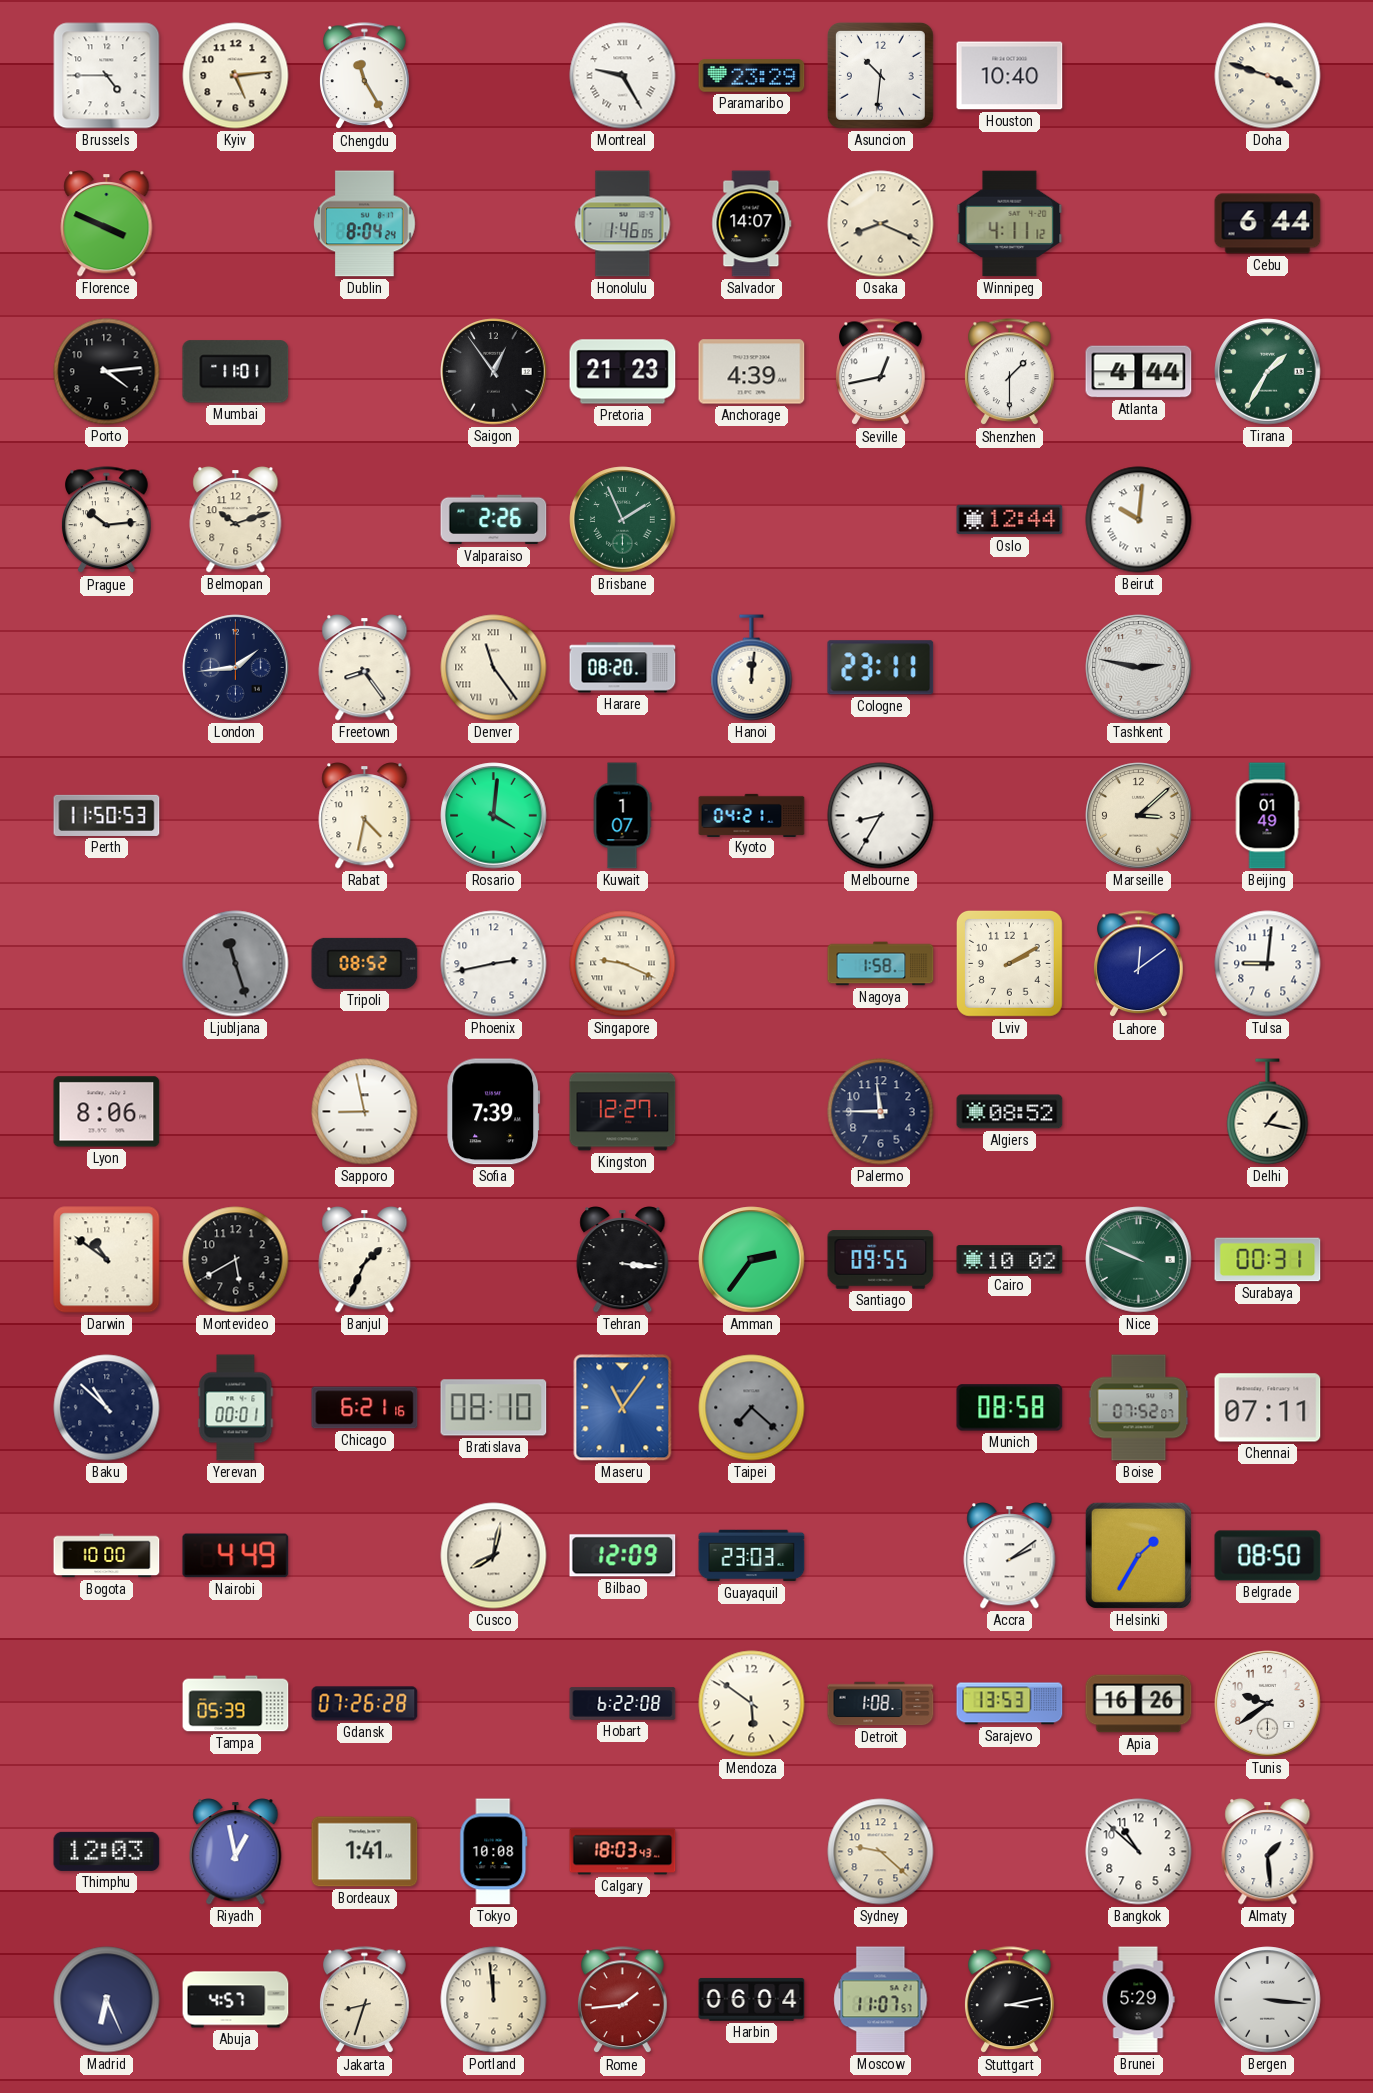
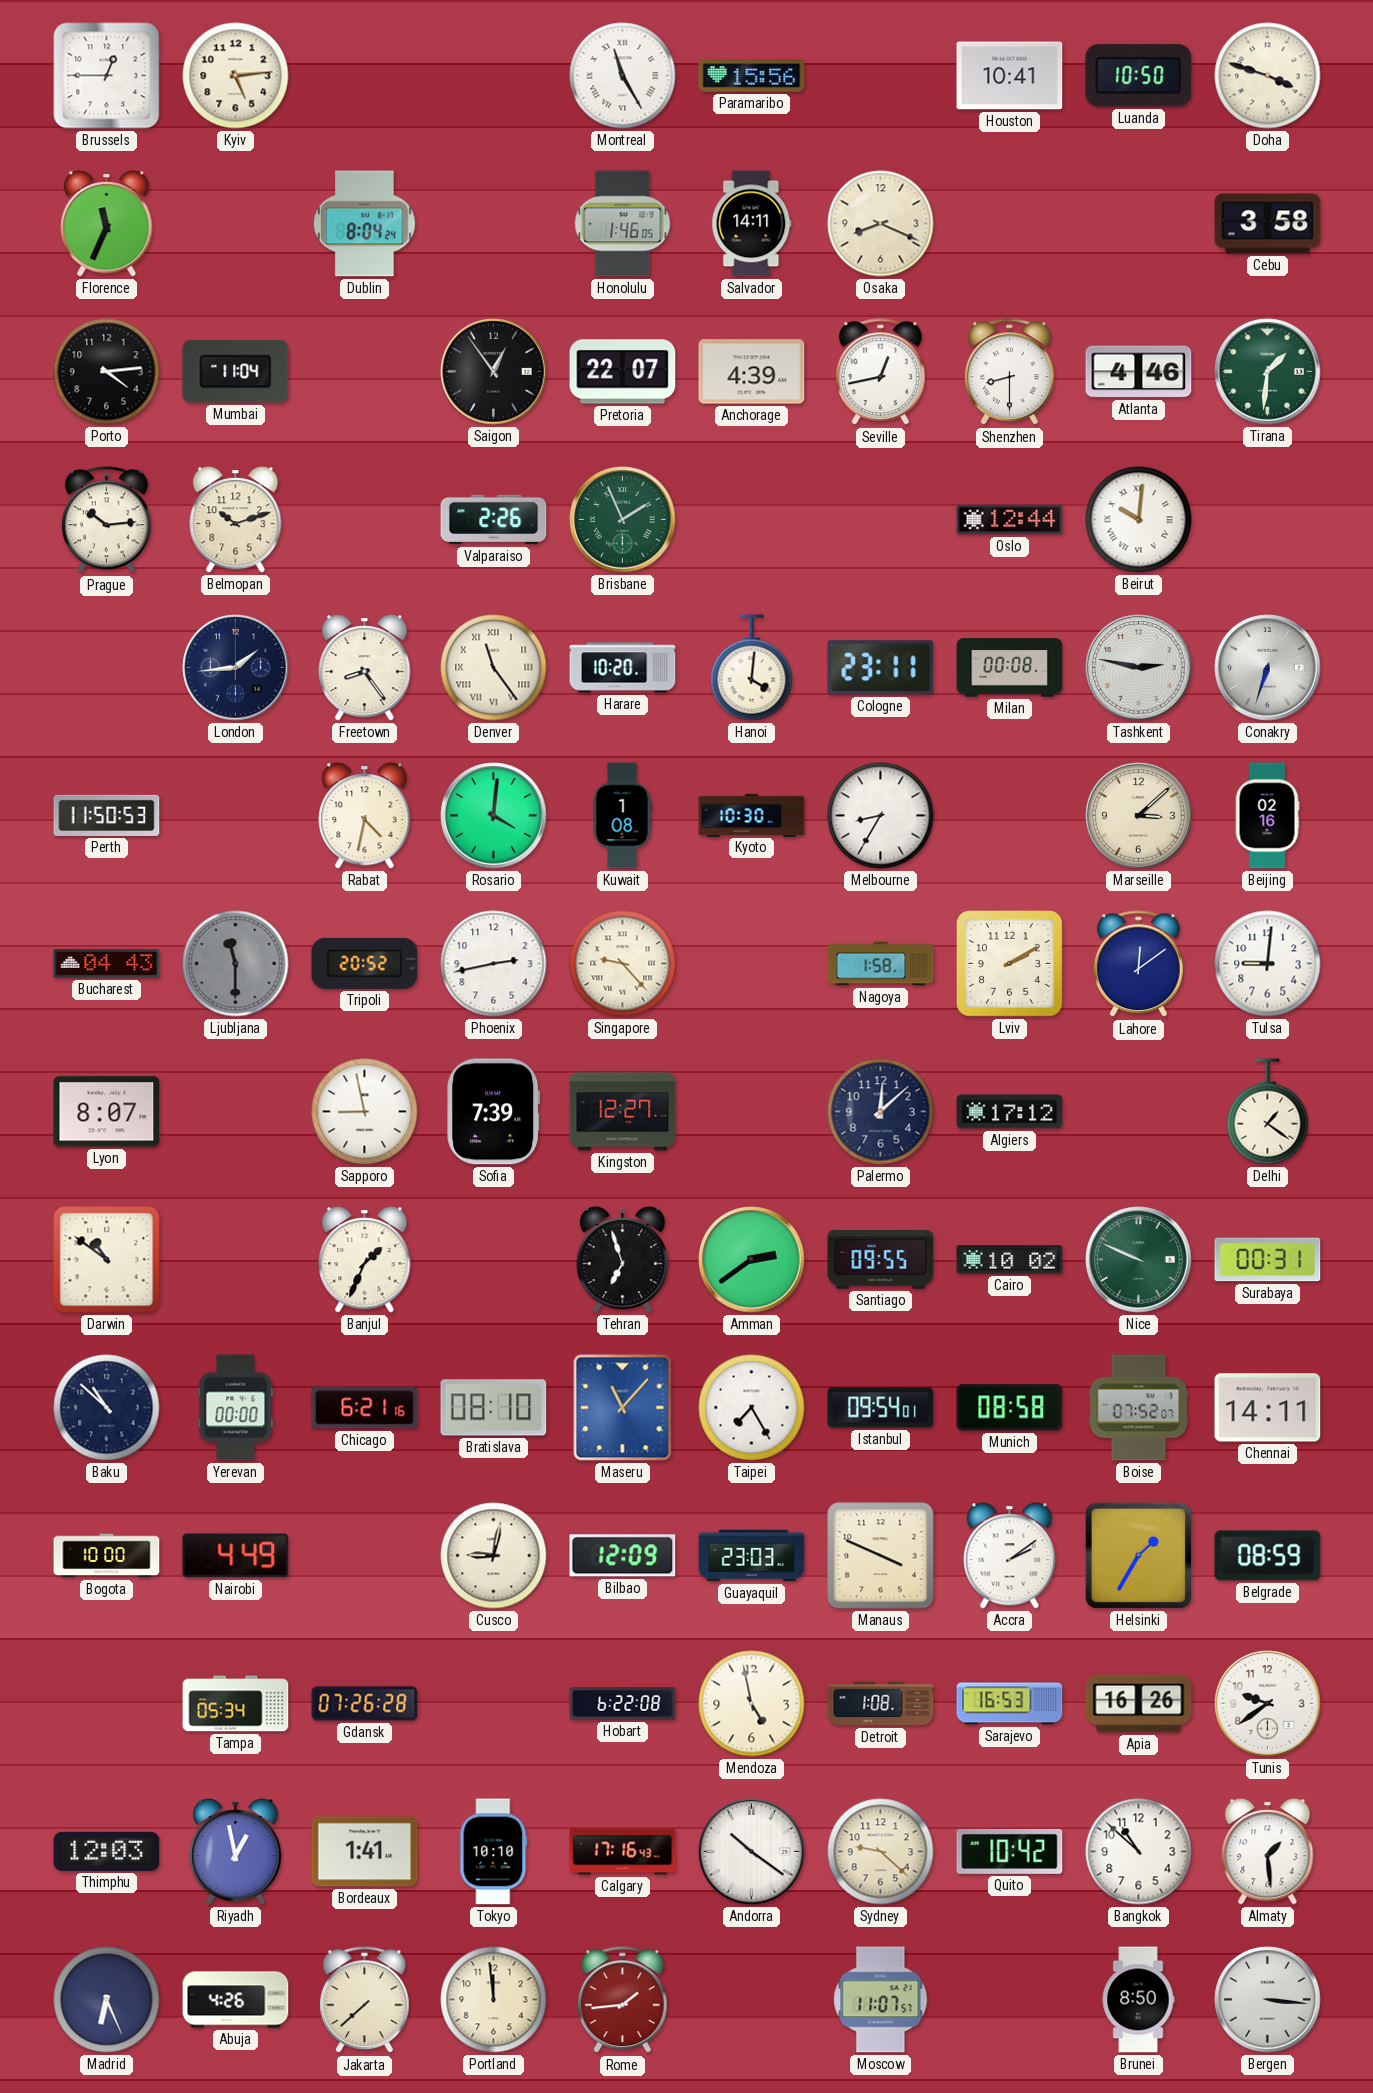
Brussels: 4:45 -> 12:45
Chengdu: 11:25 -> none
Montreal: 9:25 -> 11:25
Paramaribo: 23:29 -> 15:56
Asuncion: 10:31 -> none
Houston: 10:40 -> 10:41
Luanda: none -> 10:50
Florence: 3:49 -> 11:34
Salvador: 14:07 -> 14:11
Winnipeg: 4:11 -> none
Cebu: 6:44 -> 3:58
Mumbai: 11:01 -> 11:04
Pretoria: 21:23 -> 22:07
Shenzhen: 1:30 -> 8:30
Atlanta: 4:44 -> 4:46
Tirana: 1:35 -> 1:31
Harare: 08:20 -> 10:20
Hanoi: 12:01 -> 4:01
Milan: none -> 00:08
Conakry: none -> 6:33
Kuwait: 1:07 -> 1:08
Kyoto: 04:21 -> 10:30
Beijing: 01:49 -> 02:16
Bucharest: none -> 04:43
Ljubljana: 11:27 -> 11:30
Tripoli: 08:52 -> 20:52
Singapore: 9:19 -> 9:23
Lyon: 8:06 -> 8:07
Palermo: 11:45 -> 12:08
Algiers: 08:52 -> 17:12
Delhi: 1:17 -> 1:21
Montevideo: 5:40 -> none
Tehran: 3:16 -> 6:57
Amman: 2:36 -> 2:39
Yerevan: 00:01 -> 00:00
Maseru: 11:06 -> 11:07
Taipei: 7:22 -> 7:25
Taipei dial: grey -> white
Istanbul: none -> 09:54
Chennai: 07:11 -> 14:11
Cusco: 8:02 -> 9:02
Manaus: none -> 3:49
Belgrade: 08:50 -> 08:59
Tampa: 05:39 -> 05:34
Mendoza: 5:51 -> 4:58
Sarajevo: 13:53 -> 16:53
Tokyo: 10:08 -> 10:10
Calgary: 18:03 -> 17:16
Andorra: none -> 10:21
Quito: none -> 10:42
Abuja: 4:57 -> 4:26
Jakarta: 8:33 -> 7:38
Harbin: 06:04 -> none
Stuttgart: 3:13 -> none
Brunei: 5:29 -> 8:50
